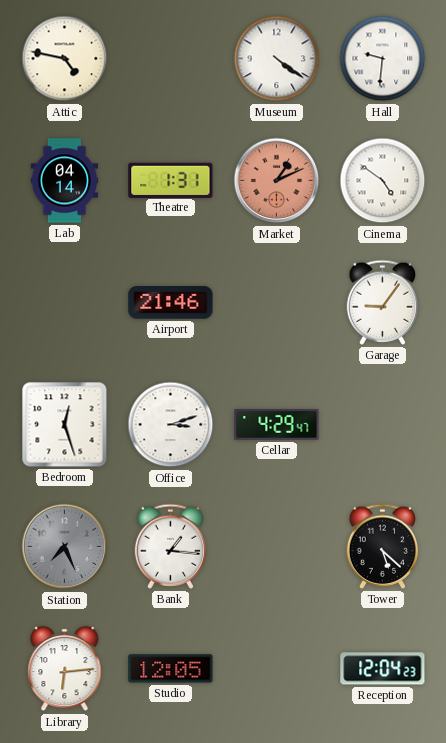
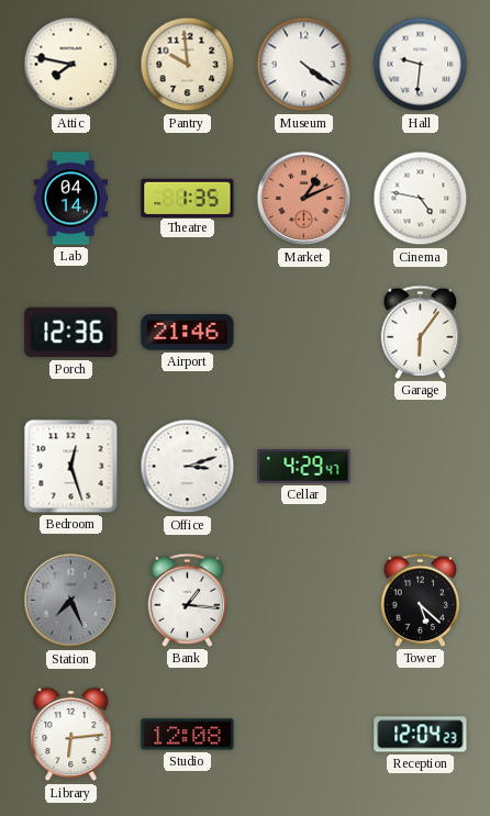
Attic: 4:47 -> 7:47
Pantry: none -> 9:59
Theatre: 1:31 -> 1:35
Cinema: 4:51 -> 4:47
Porch: none -> 12:36
Garage: 9:06 -> 6:06
Studio: 12:05 -> 12:08
